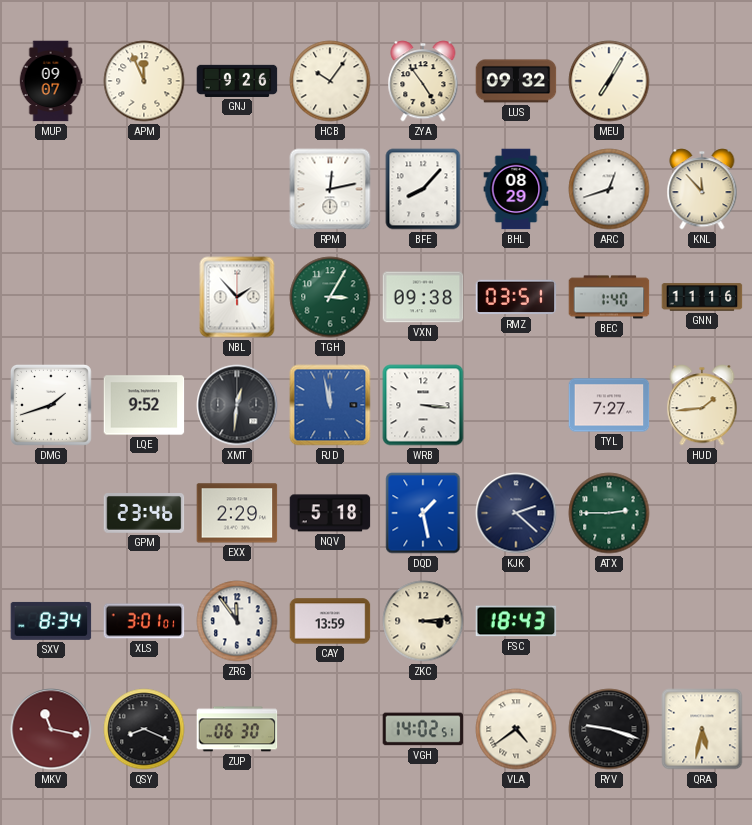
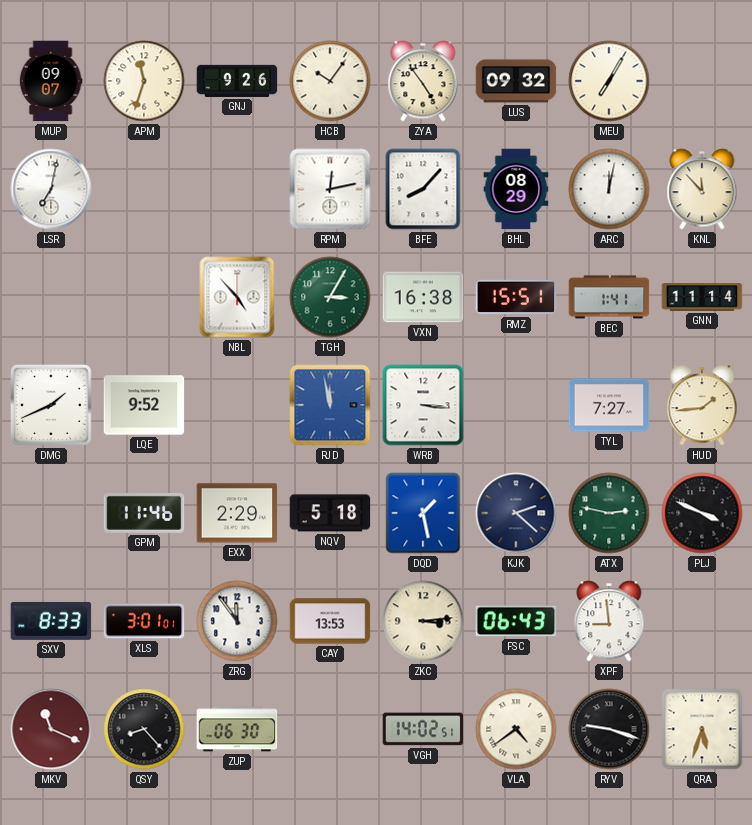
APM: 11:56 -> 11:33
LSR: none -> 7:02
ARC: 12:42 -> 12:02
NBL: 1:53 -> 4:53
VXN: 09:38 -> 16:38
RMZ: 03:51 -> 15:51
BEC: 1:40 -> 1:41
GNN: 11:16 -> 11:14
DMG: 1:42 -> 1:41
XMT: 12:31 -> none
GPM: 23:46 -> 11:46
ATX: 2:45 -> 2:47
PLJ: none -> 3:49
SXV: 8:34 -> 8:33
CAY: 13:59 -> 13:53
FSC: 18:43 -> 06:43
XPF: none -> 8:59
MKV: 11:17 -> 11:19
QSY: 8:19 -> 8:23
QRA: 5:32 -> 5:33
